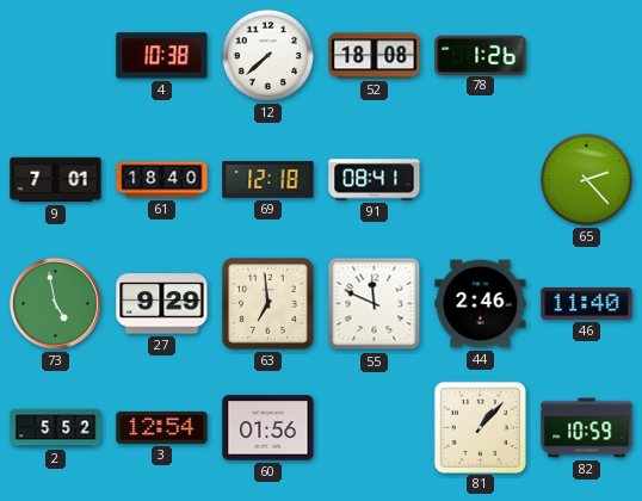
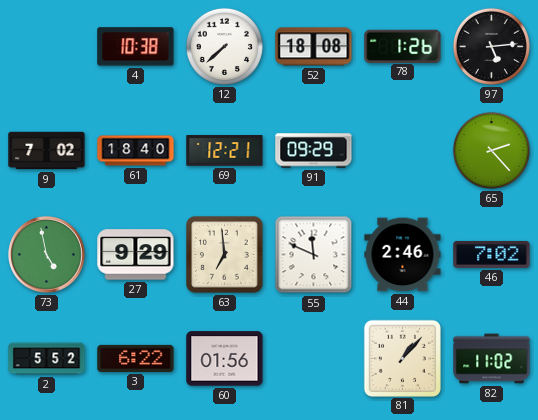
97: none -> 5:14
9: 7:01 -> 7:02
69: 12:18 -> 12:21
91: 08:41 -> 09:29
46: 11:40 -> 7:02
3: 12:54 -> 6:22
82: 10:59 -> 11:02
